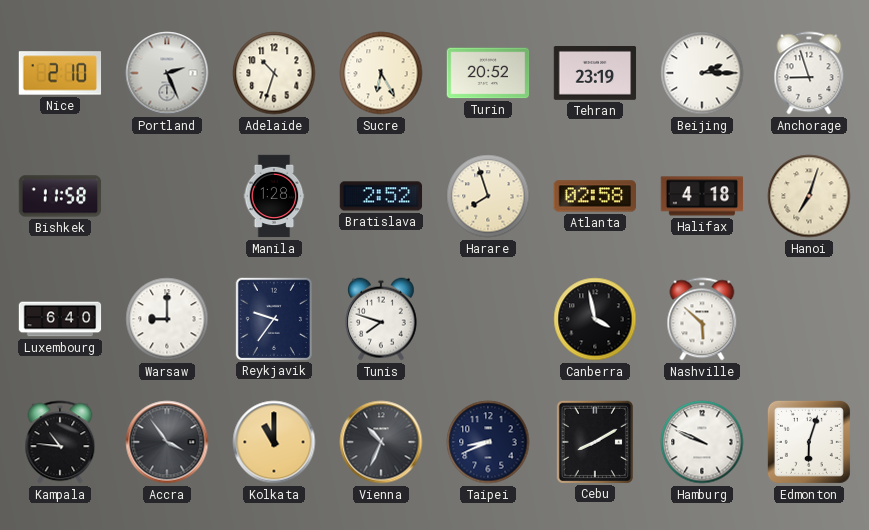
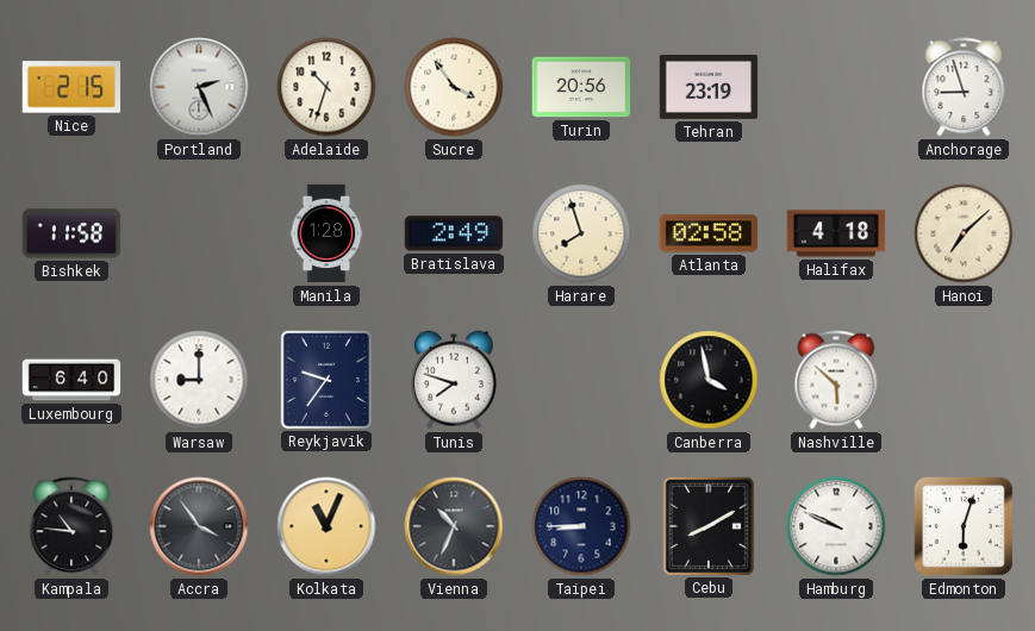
Nice: 2:10 -> 2:15
Sucre: 6:25 -> 3:54
Turin: 20:52 -> 20:56
Beijing: 2:15 -> none
Bratislava: 2:52 -> 2:49
Hanoi: 7:03 -> 7:08
Kolkata: 11:00 -> 11:04
Taipei: 8:41 -> 8:45
